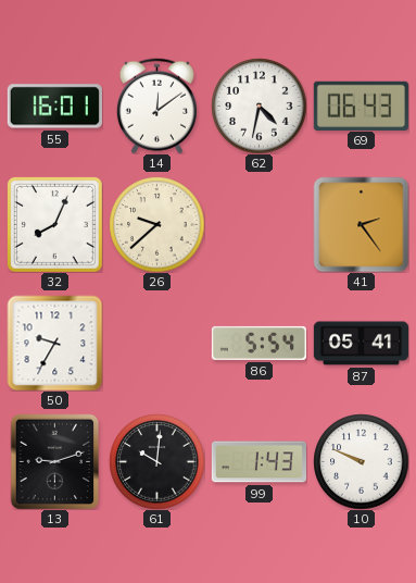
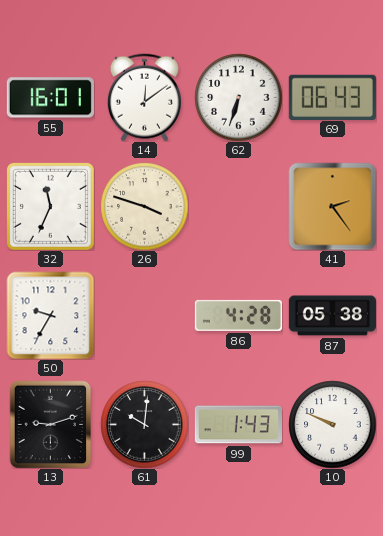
62: 4:32 -> 6:33
32: 8:04 -> 11:34
26: 9:38 -> 3:48
86: 5:54 -> 4:28
87: 05:41 -> 05:38
